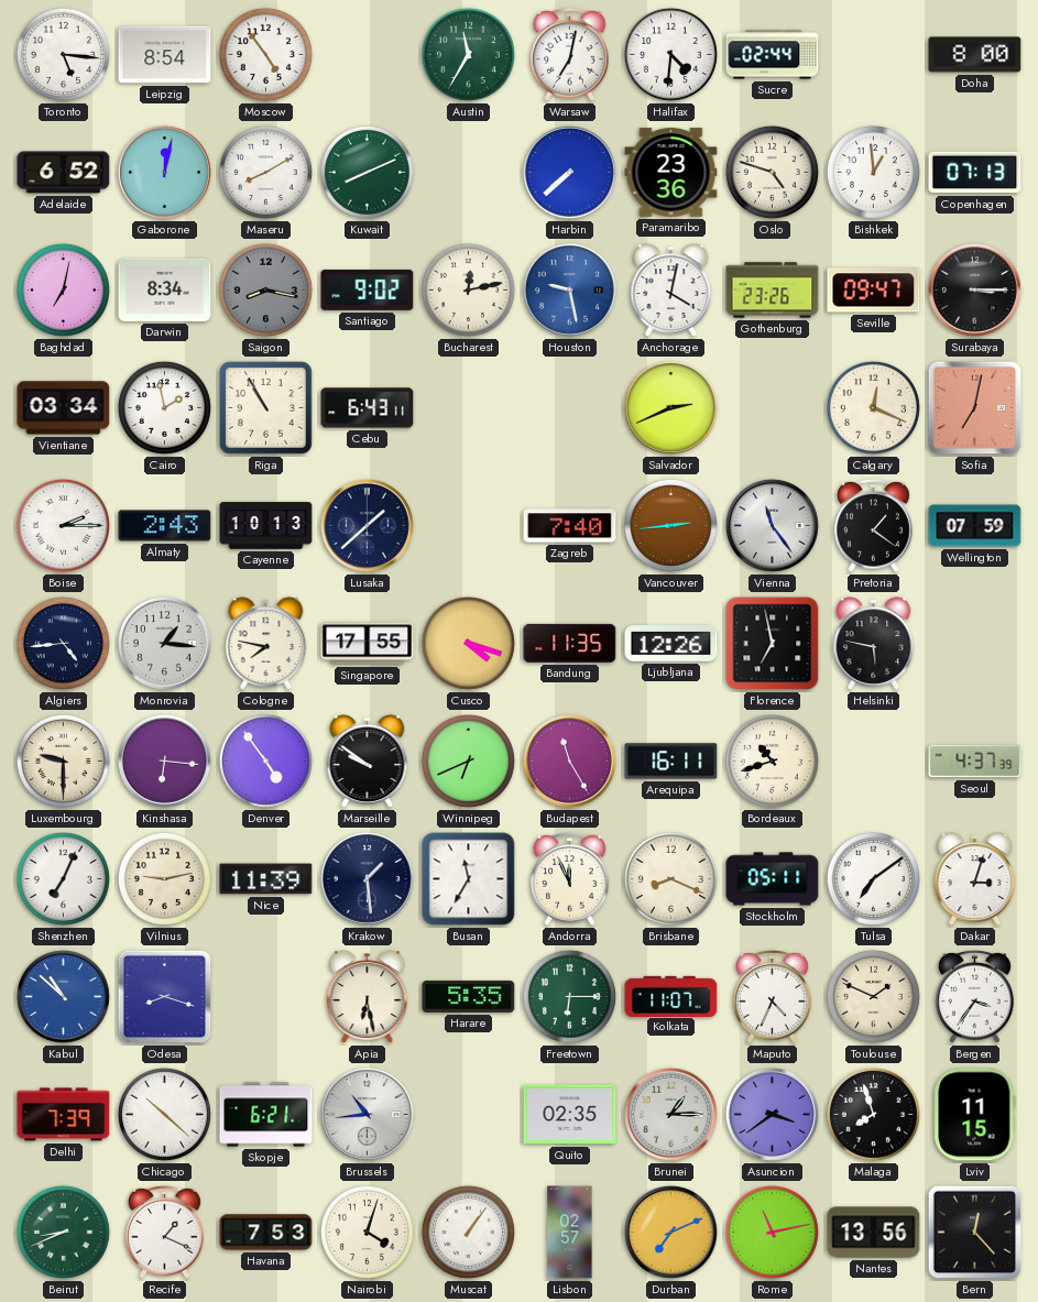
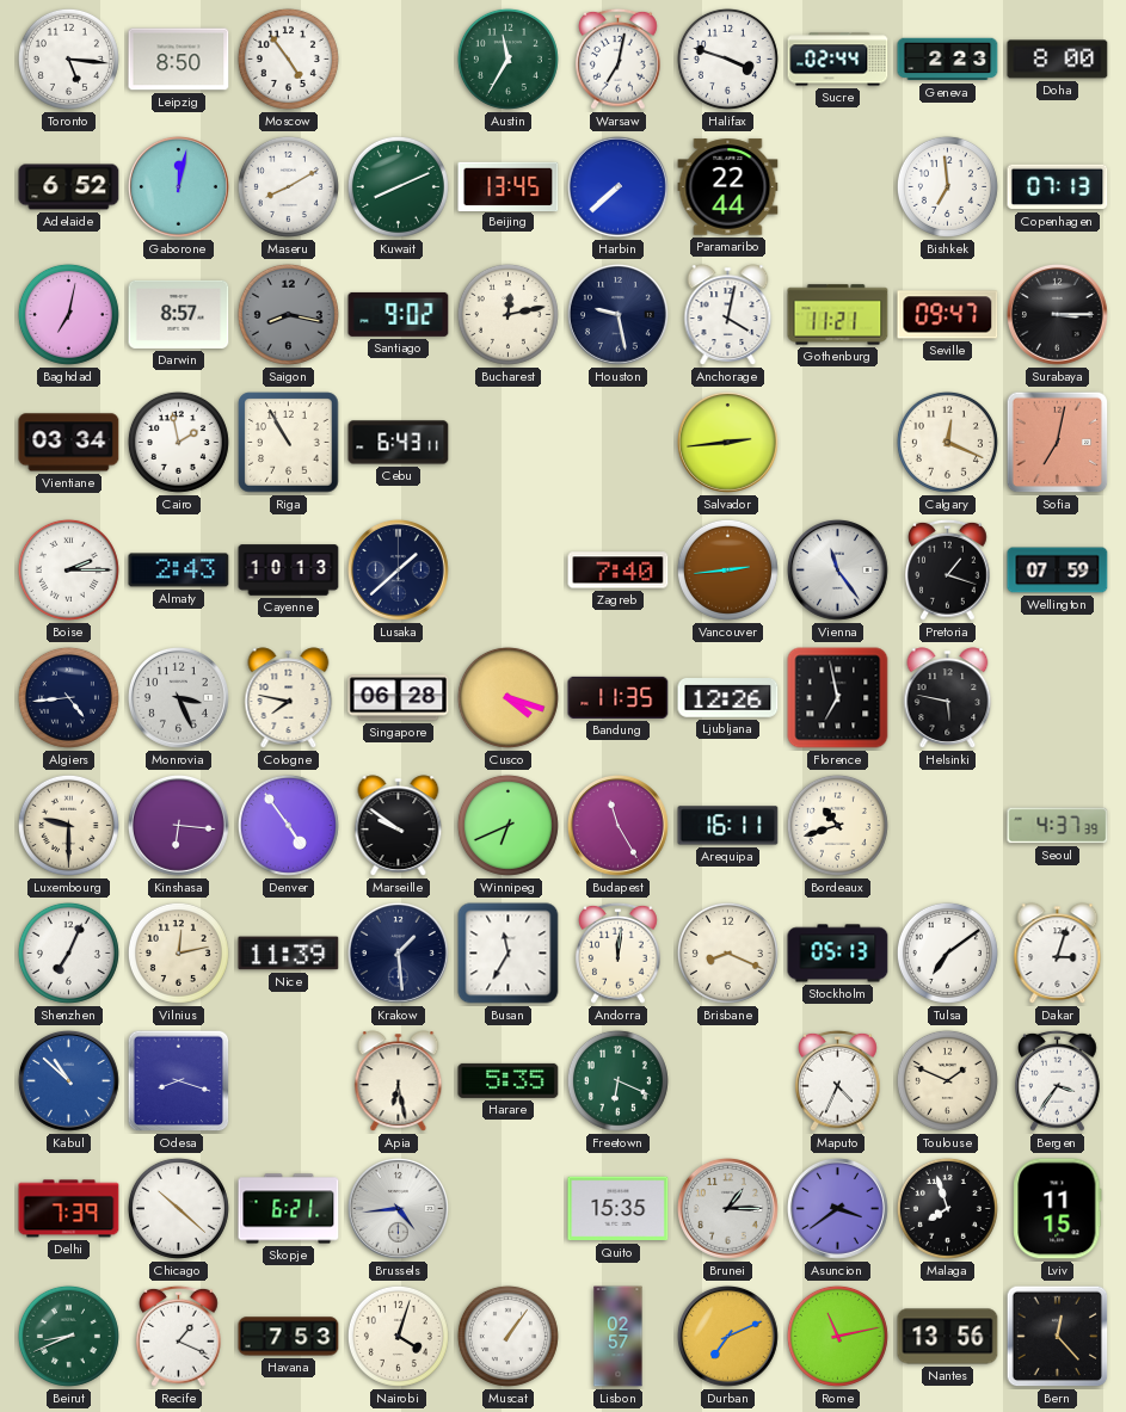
Leipzig: 8:54 -> 8:50
Halifax: 4:31 -> 3:48
Geneva: none -> 2:23
Beijing: none -> 13:45
Paramaribo: 23:36 -> 22:44
Oslo: 4:48 -> none
Bishkek: 12:59 -> 6:59
Darwin: 8:34 -> 8:57
Houston dial: blue -> navy
Gothenburg: 23:26 -> 11:21
Salvador: 2:41 -> 2:44
Pretoria: 1:21 -> 1:18
Monrovia: 1:16 -> 3:26
Singapore: 17:55 -> 06:28
Vilnius: 9:13 -> 12:13
Andorra: 11:56 -> 12:01
Stockholm: 05:11 -> 05:13
Freetown: 6:15 -> 6:19
Kolkata: 11:07 -> none
Brussels: 10:44 -> 4:44
Quito: 02:35 -> 15:35
